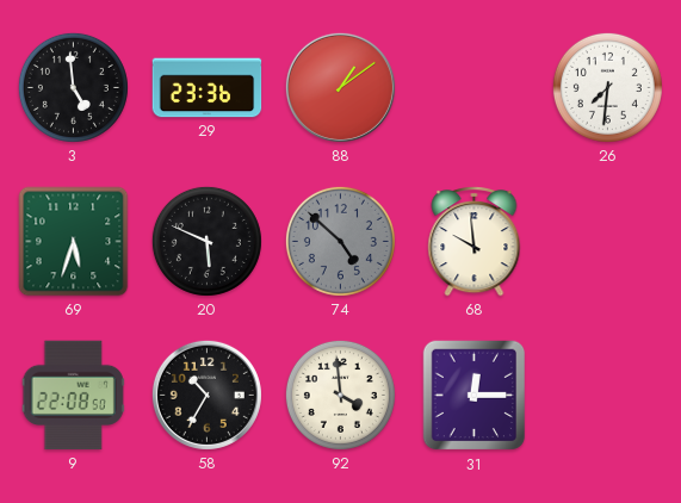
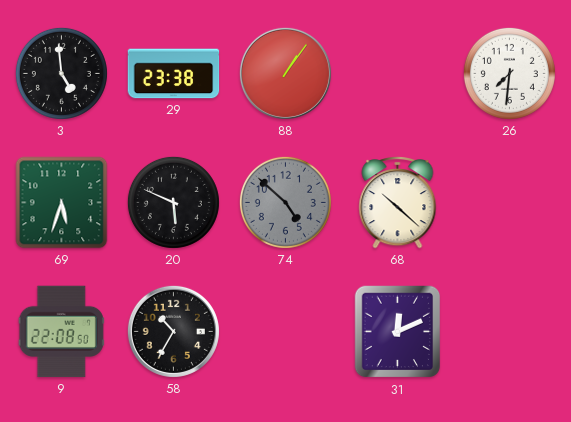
29: 23:36 -> 23:38
88: 1:09 -> 1:06
68: 9:59 -> 10:22
92: 3:59 -> none
31: 12:15 -> 12:11
